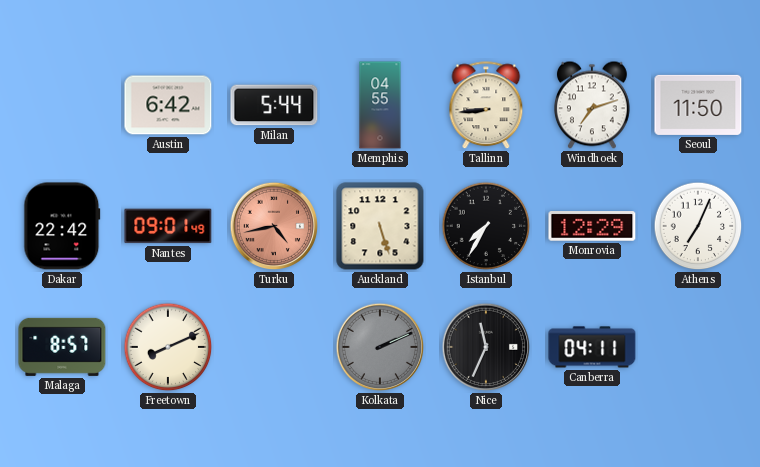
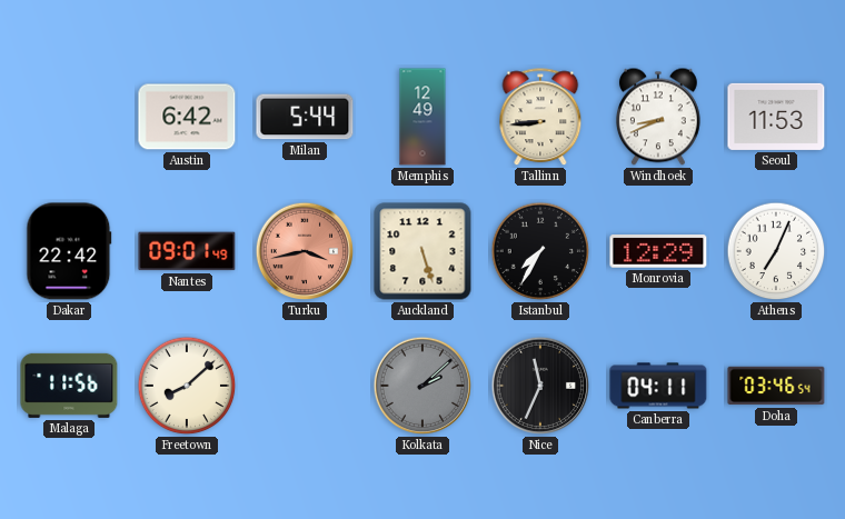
Memphis: 04:55 -> 12:49
Windhoek: 7:12 -> 8:41
Seoul: 11:50 -> 11:53
Turku: 4:43 -> 3:43
Malaga: 8:57 -> 11:56
Freetown: 8:11 -> 8:08
Kolkata: 2:11 -> 2:08
Doha: none -> 03:46
